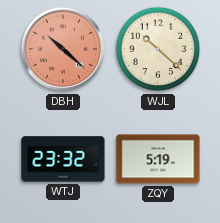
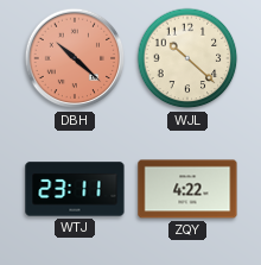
WTJ: 23:32 -> 23:11
ZQY: 5:19 -> 4:22
